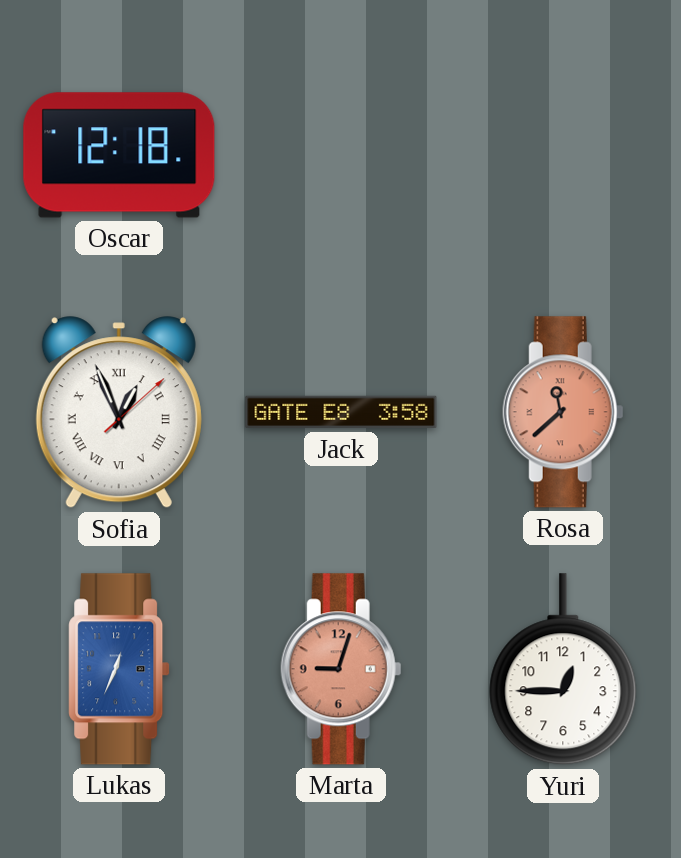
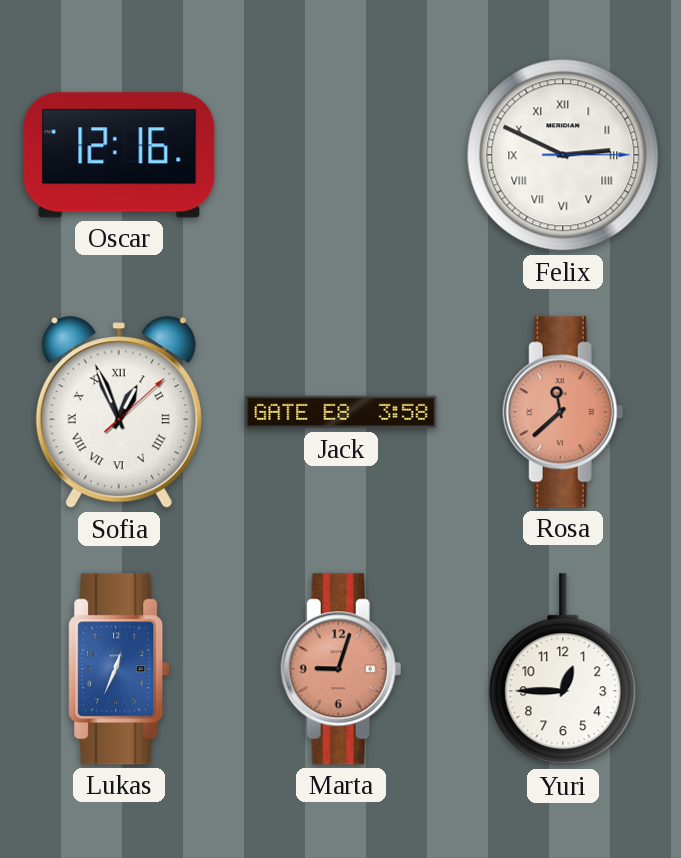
Oscar: 12:18 -> 12:16
Felix: none -> 2:49
